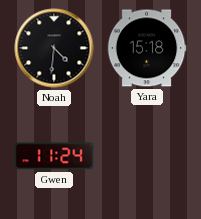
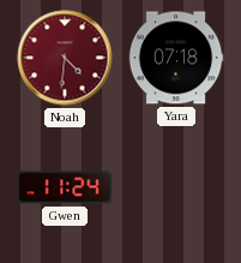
Noah dial: black -> burgundy
Yara: 15:18 -> 07:18
